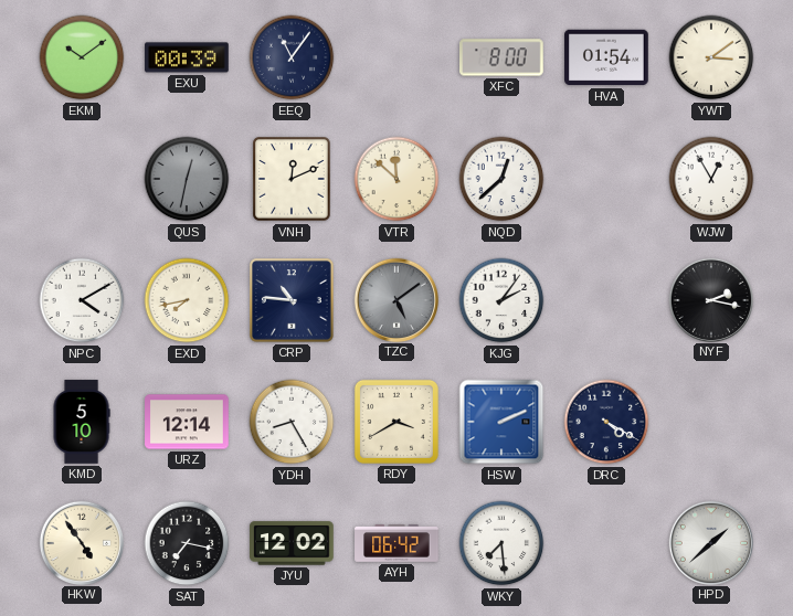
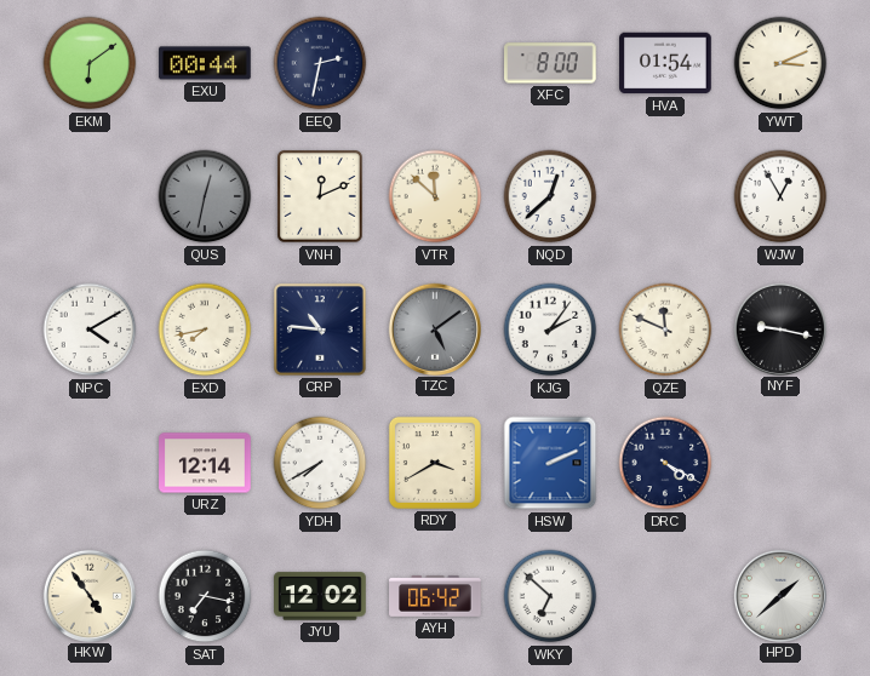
EKM: 10:09 -> 6:09
EXU: 00:39 -> 00:44
EEQ: 11:06 -> 2:32
YWT: 3:09 -> 3:11
QZE: none -> 11:49
NYF: 2:17 -> 9:17
KMD: 5:10 -> none
YDH: 8:25 -> 7:40
WKY: 7:29 -> 6:52
